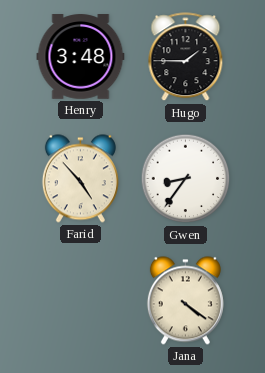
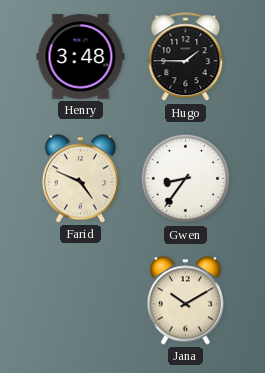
Farid: 4:53 -> 4:49
Jana: 4:21 -> 10:10
